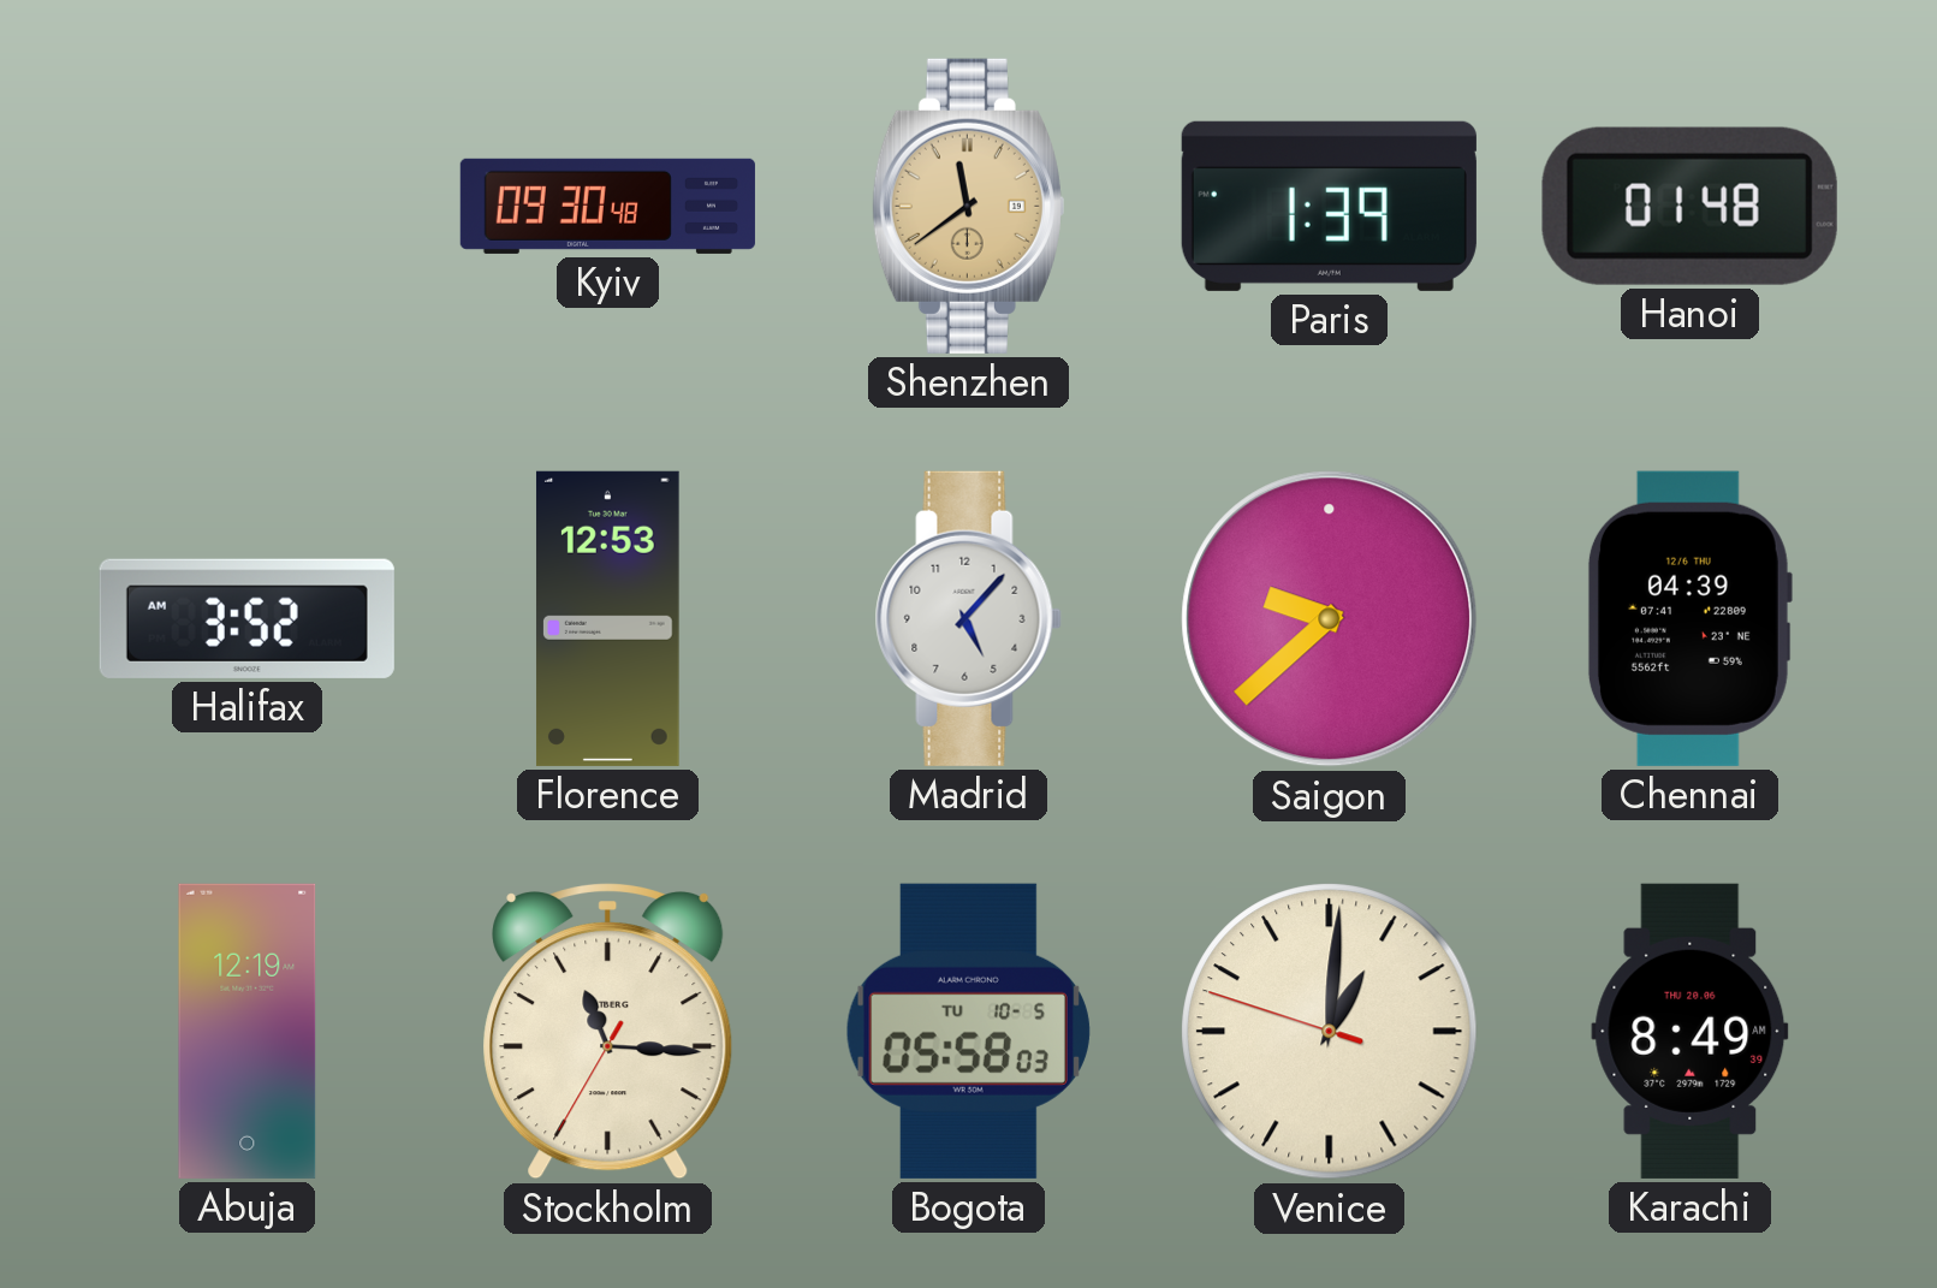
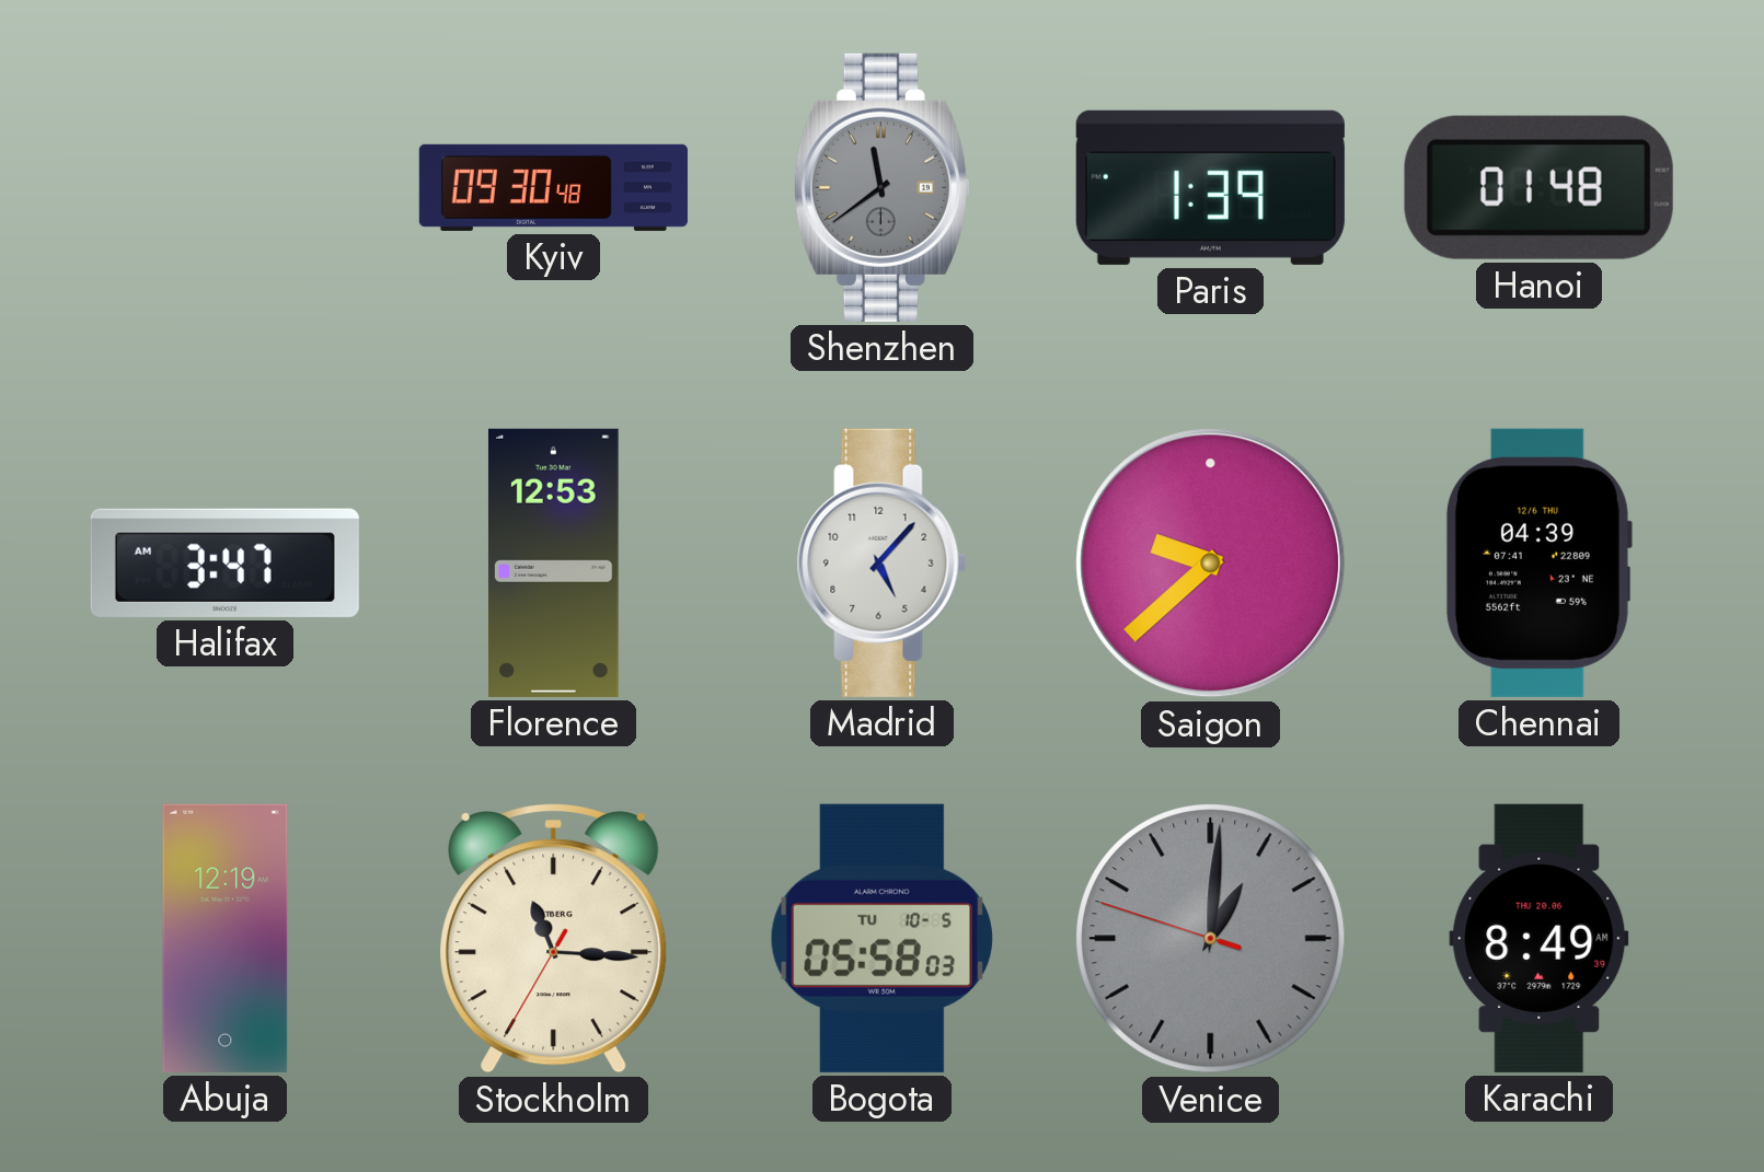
Shenzhen dial: champagne -> grey
Halifax: 3:52 -> 3:47
Venice dial: cream -> grey
